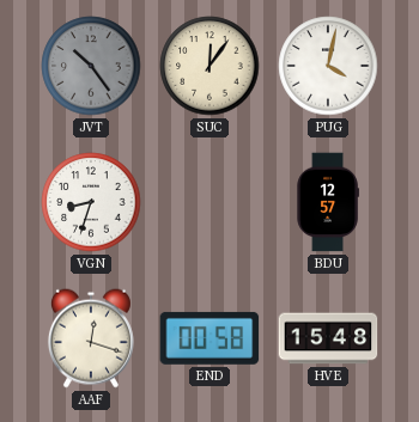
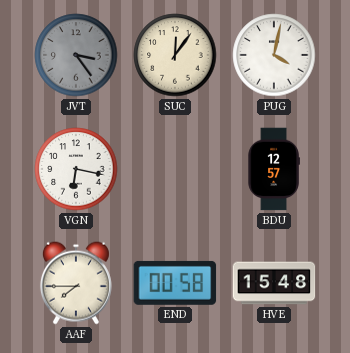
JVT: 10:24 -> 3:24
VGN: 8:33 -> 6:17
AAF: 12:18 -> 7:45
